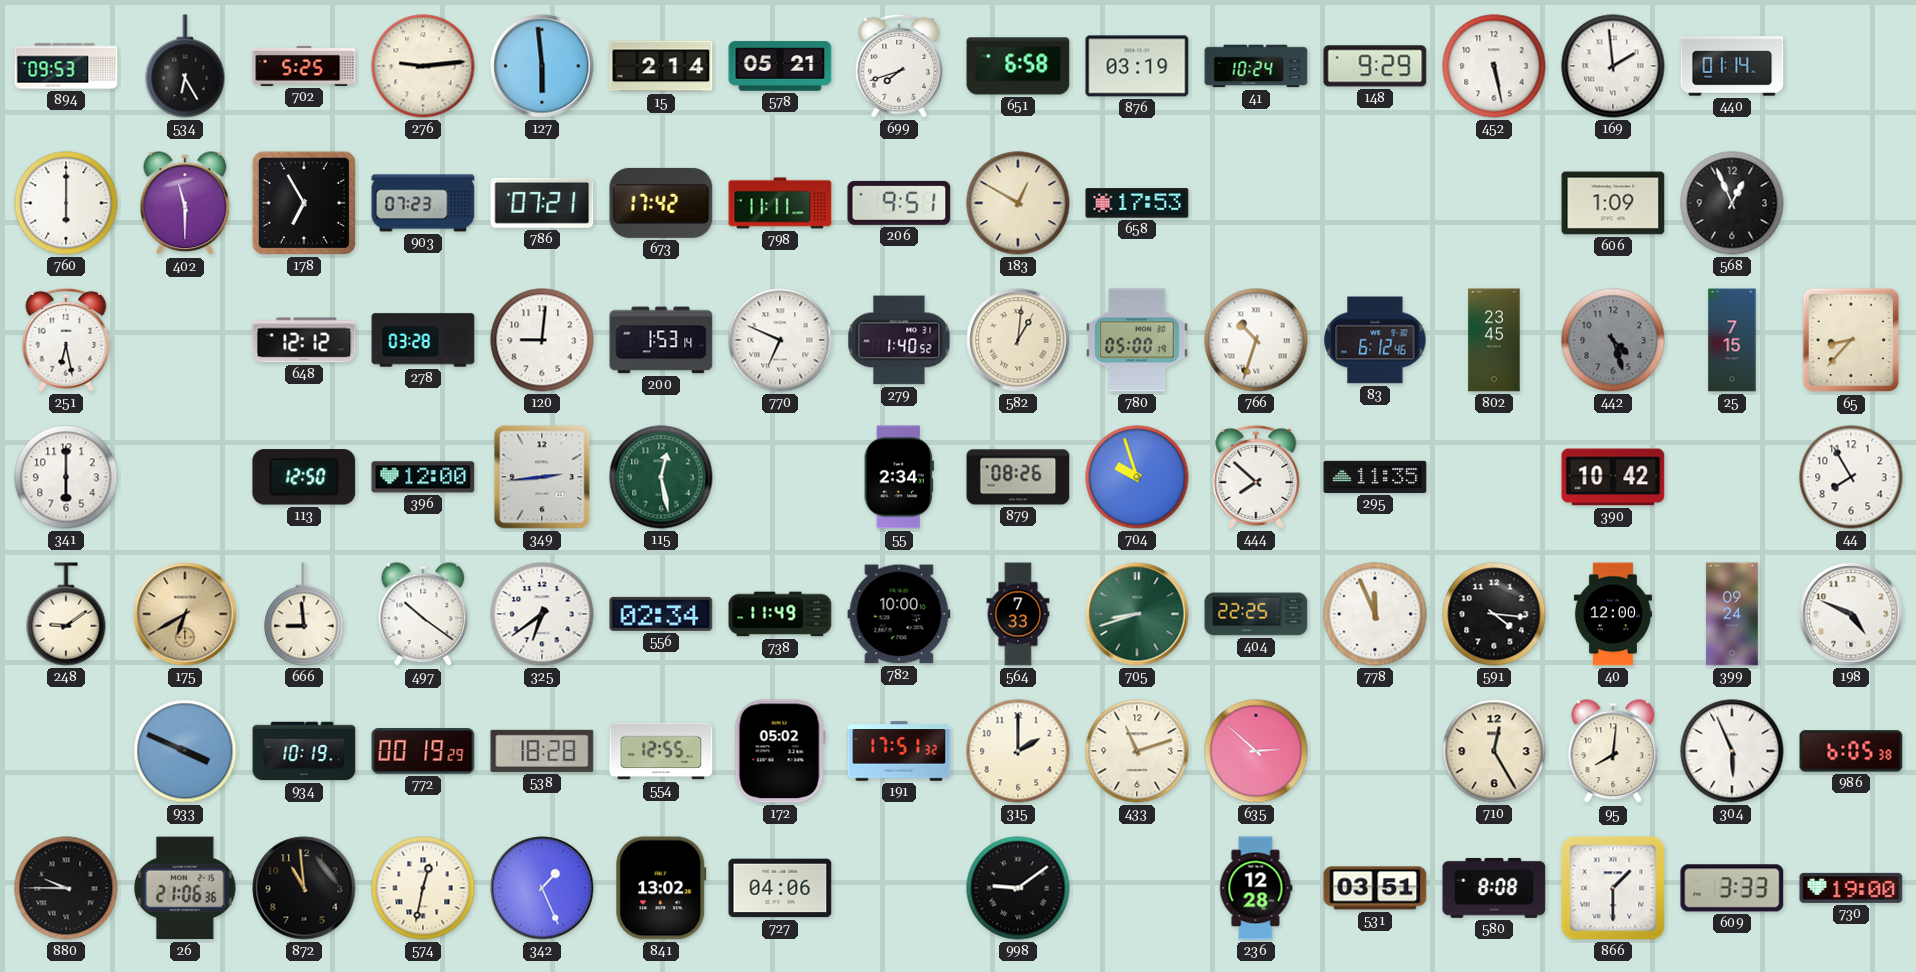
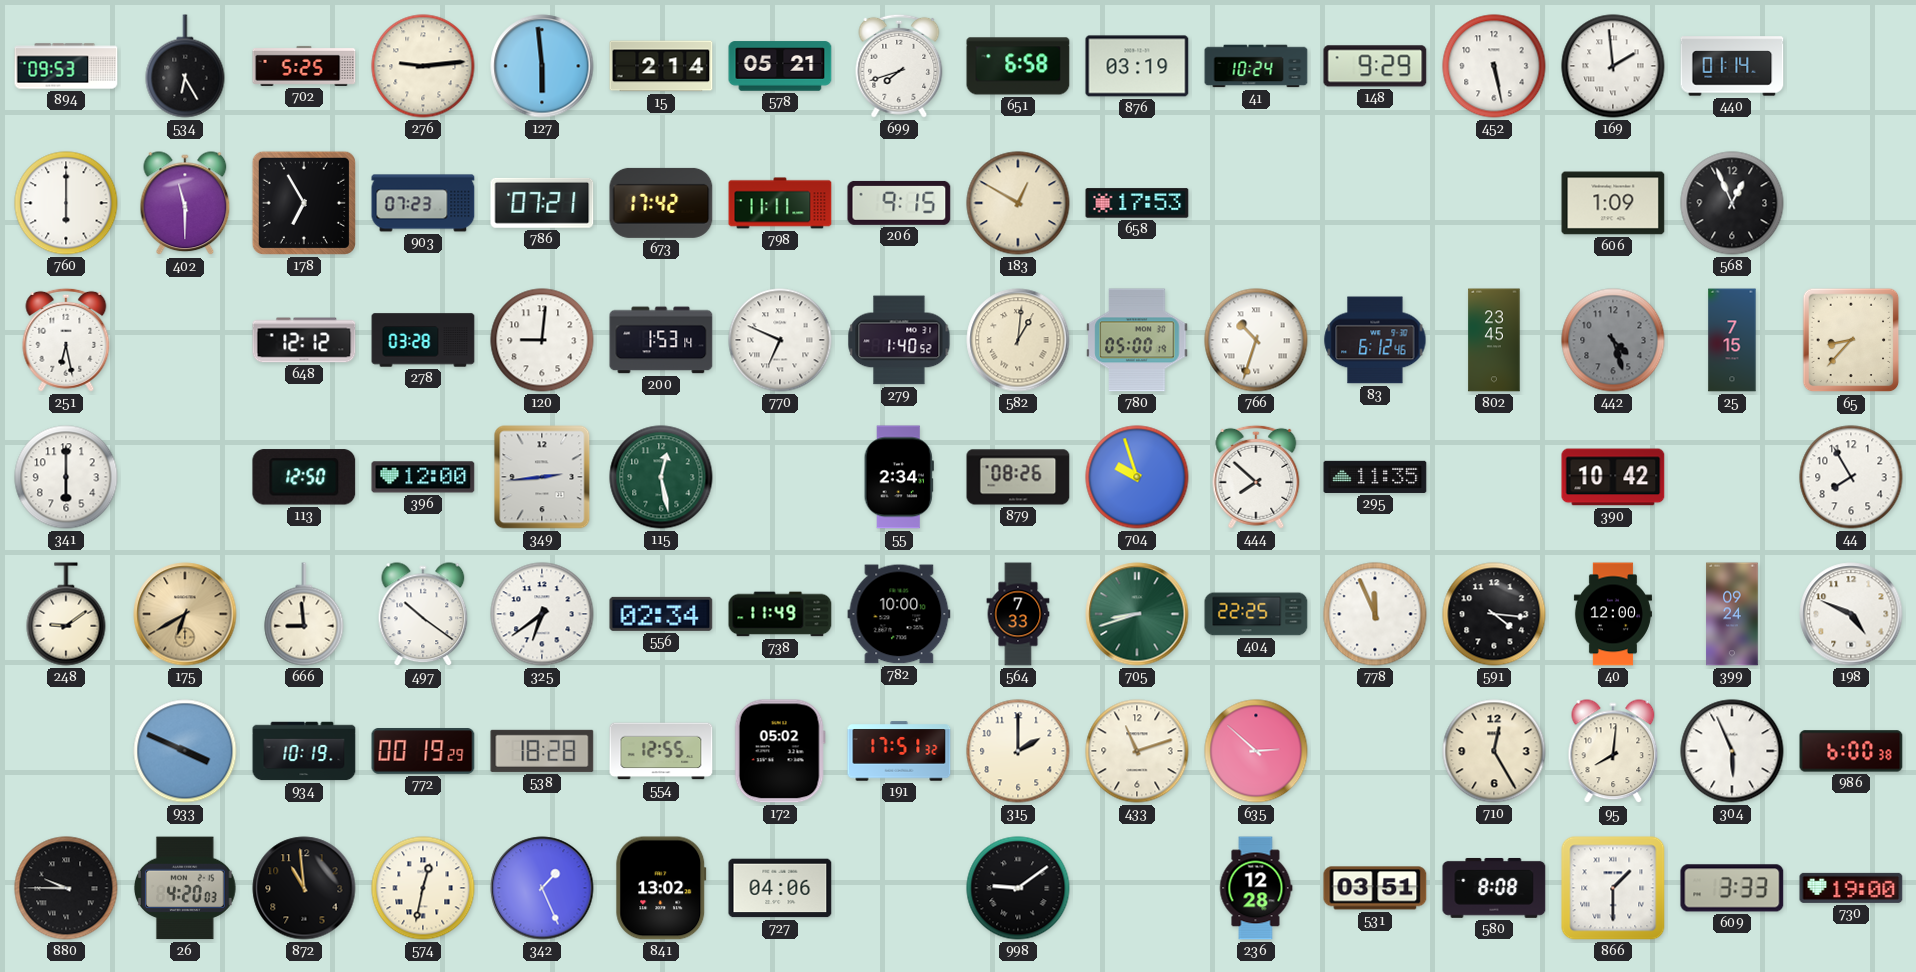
206: 9:51 -> 9:15
986: 6:05 -> 6:00
26: 21:06 -> 4:20
